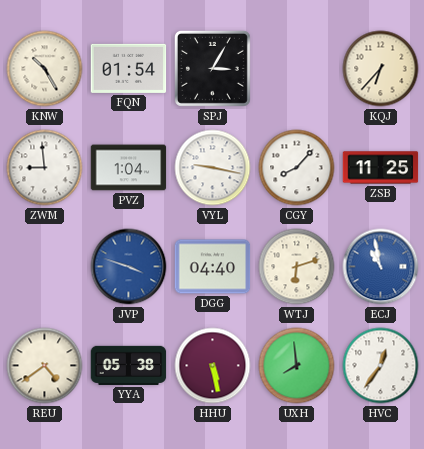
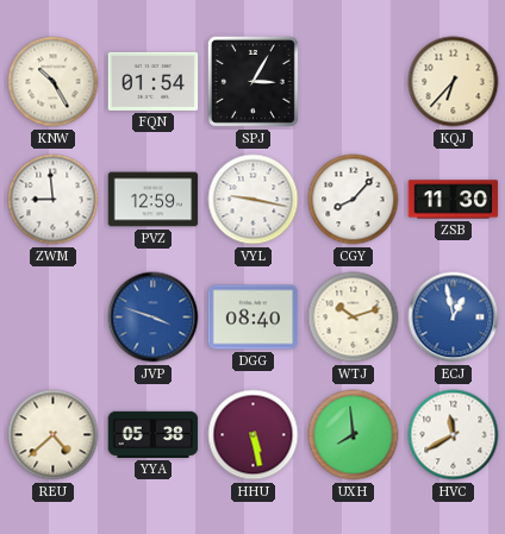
PVZ: 1:04 -> 12:59
ZSB: 11:25 -> 11:30
DGG: 04:40 -> 08:40
WTJ: 6:12 -> 10:12
ECJ: 10:58 -> 12:58
REU: 4:39 -> 4:38
HVC: 12:36 -> 11:40
